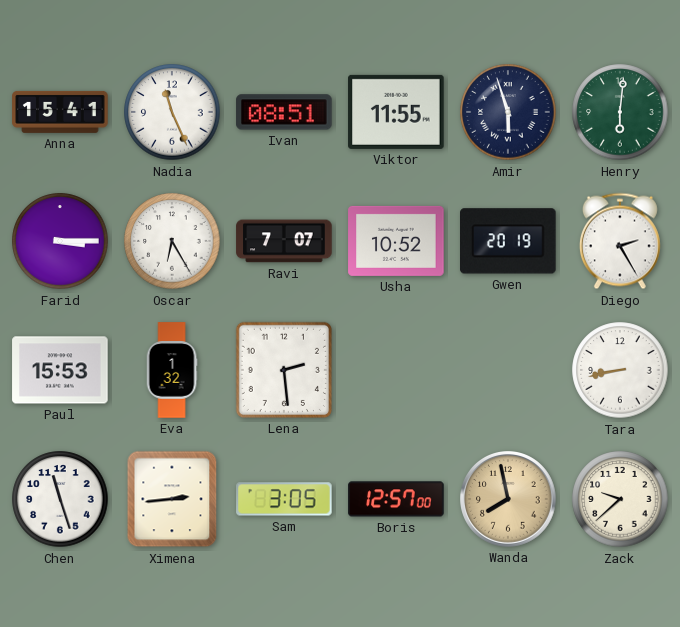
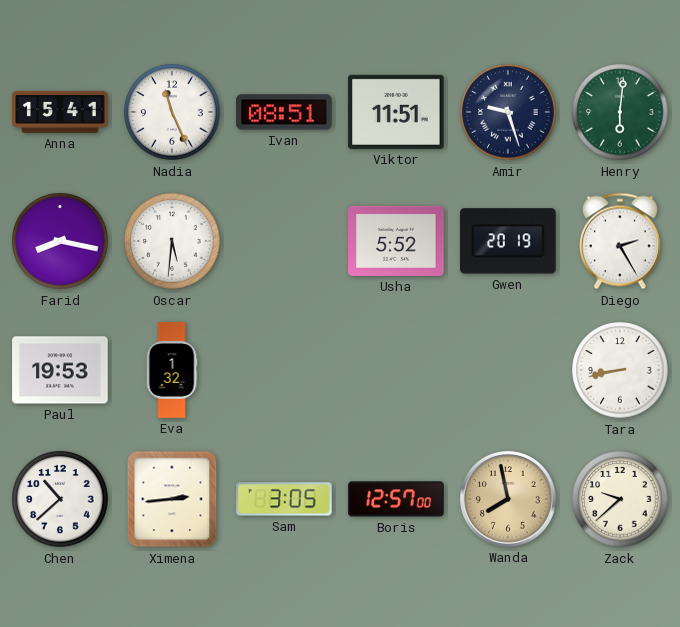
Viktor: 11:55 -> 11:51
Amir: 5:57 -> 9:27
Farid: 3:15 -> 8:17
Oscar: 6:25 -> 5:31
Ravi: 7:07 -> none
Usha: 10:52 -> 5:52
Paul: 15:53 -> 19:53
Lena: 2:29 -> none
Chen: 11:27 -> 10:38
